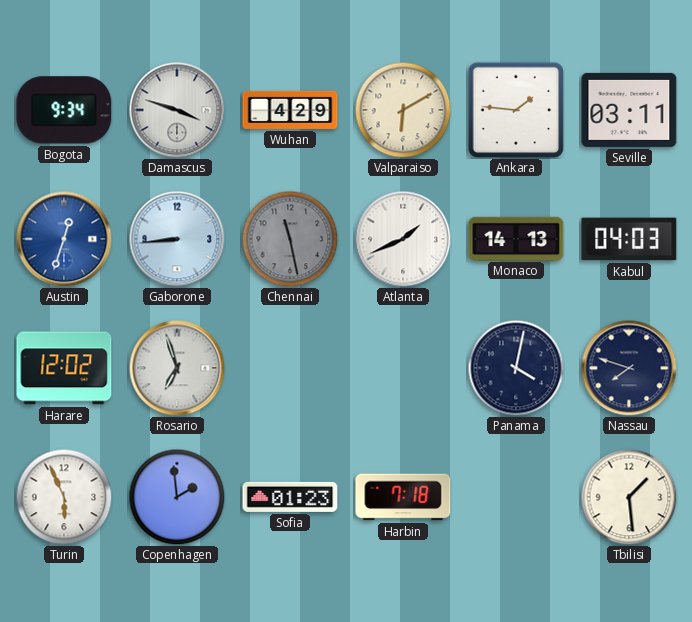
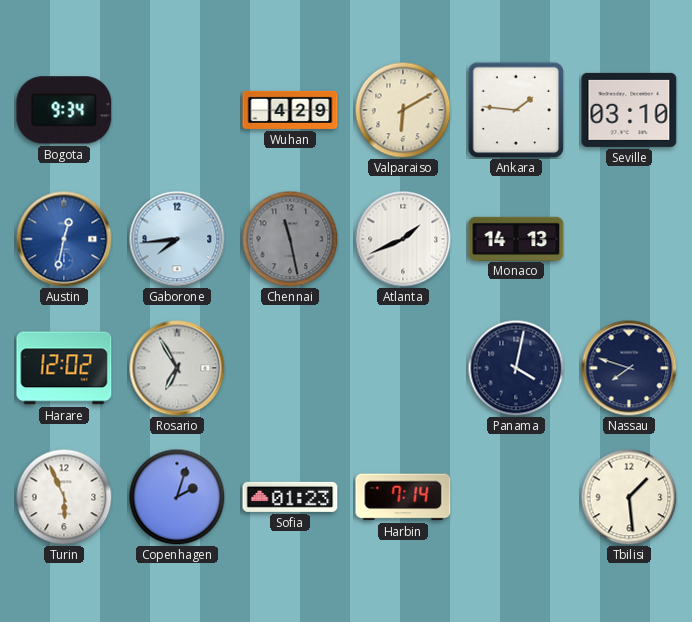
Damascus: 3:48 -> none
Seville: 03:11 -> 03:10
Austin: 12:33 -> 12:32
Gaborone: 8:44 -> 7:44
Kabul: 04:03 -> none
Rosario: 6:57 -> 6:55
Copenhagen: 1:59 -> 2:03
Harbin: 7:18 -> 7:14
